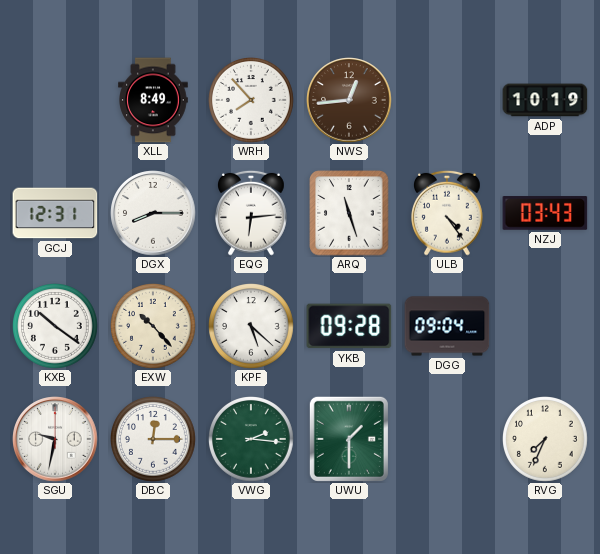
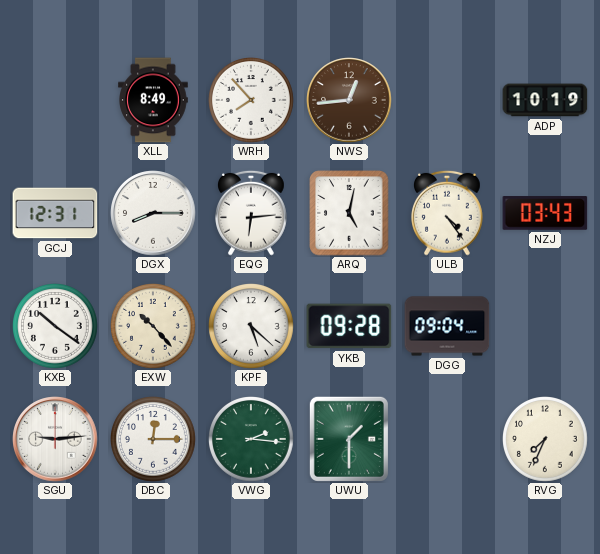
ARQ: 11:27 -> 5:02
SGU: 9:32 -> 9:14
